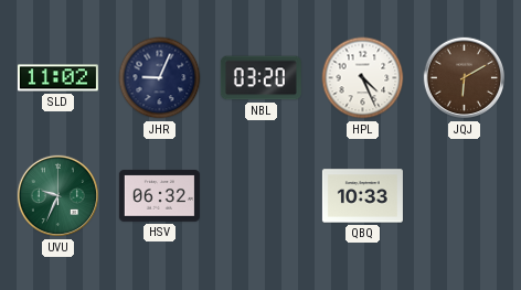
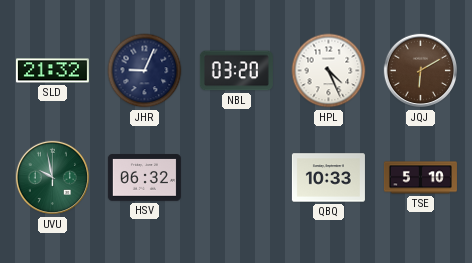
SLD: 11:02 -> 21:32
UVU: 9:34 -> 9:58
TSE: none -> 5:10
